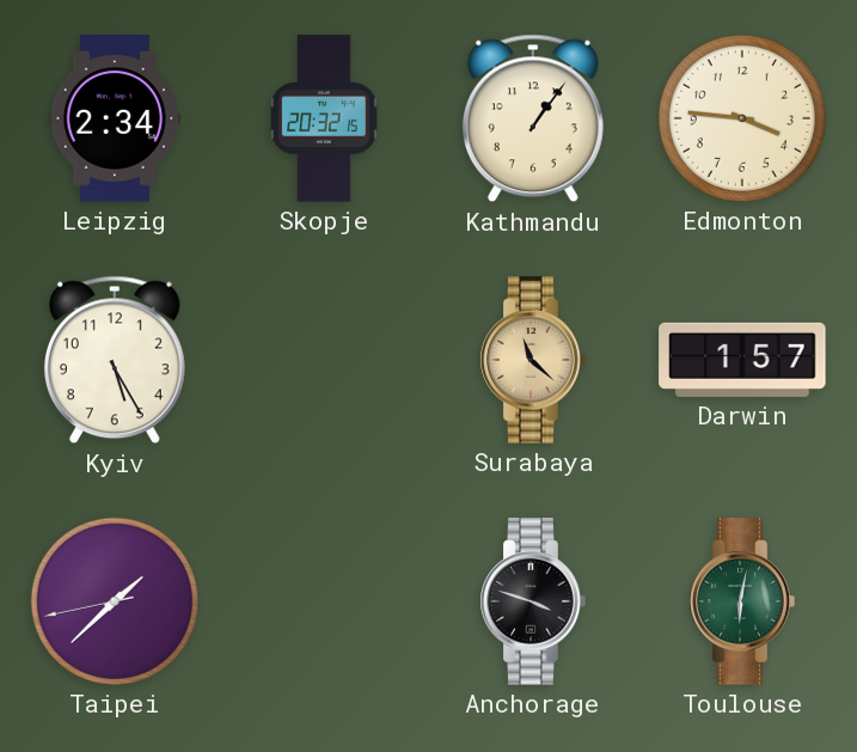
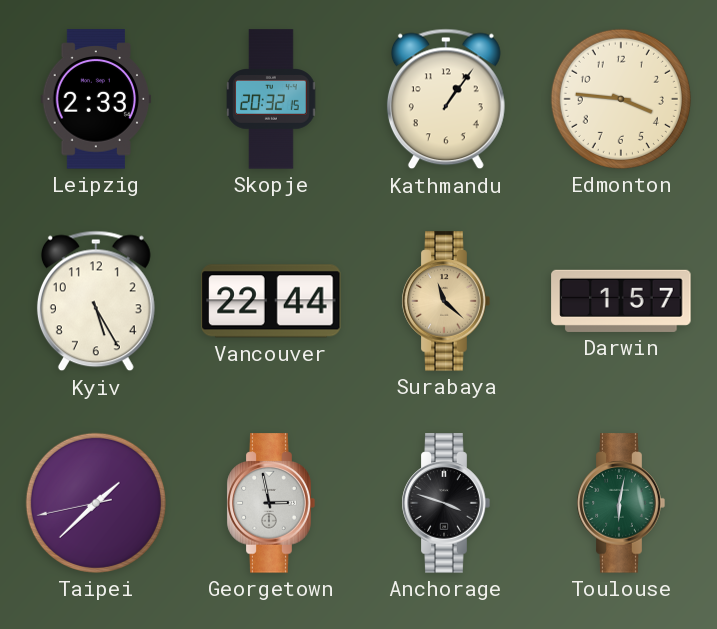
Leipzig: 2:34 -> 2:33
Vancouver: none -> 22:44
Georgetown: none -> 2:58
